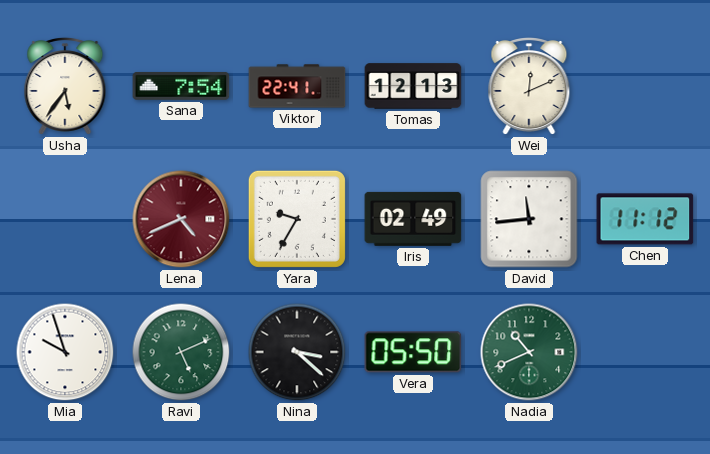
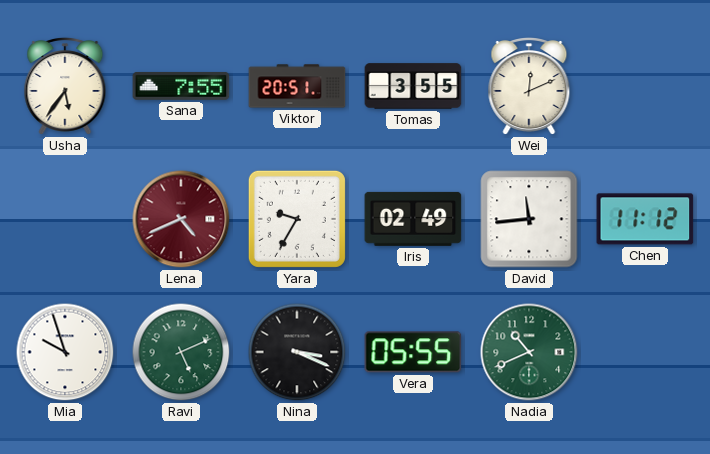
Sana: 7:54 -> 7:55
Viktor: 22:41 -> 20:51
Tomas: 12:13 -> 3:55
Nina: 3:22 -> 3:19
Vera: 05:50 -> 05:55
